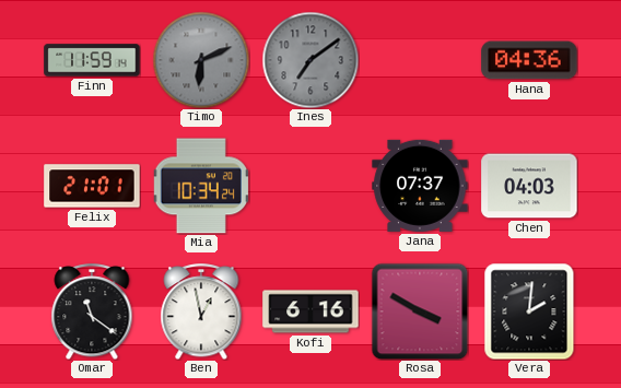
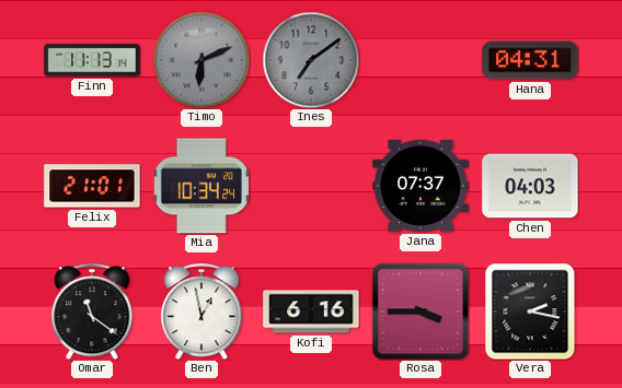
Finn: 11:59 -> 11:13
Hana: 04:36 -> 04:31
Rosa: 3:50 -> 3:45
Vera: 2:01 -> 2:17
